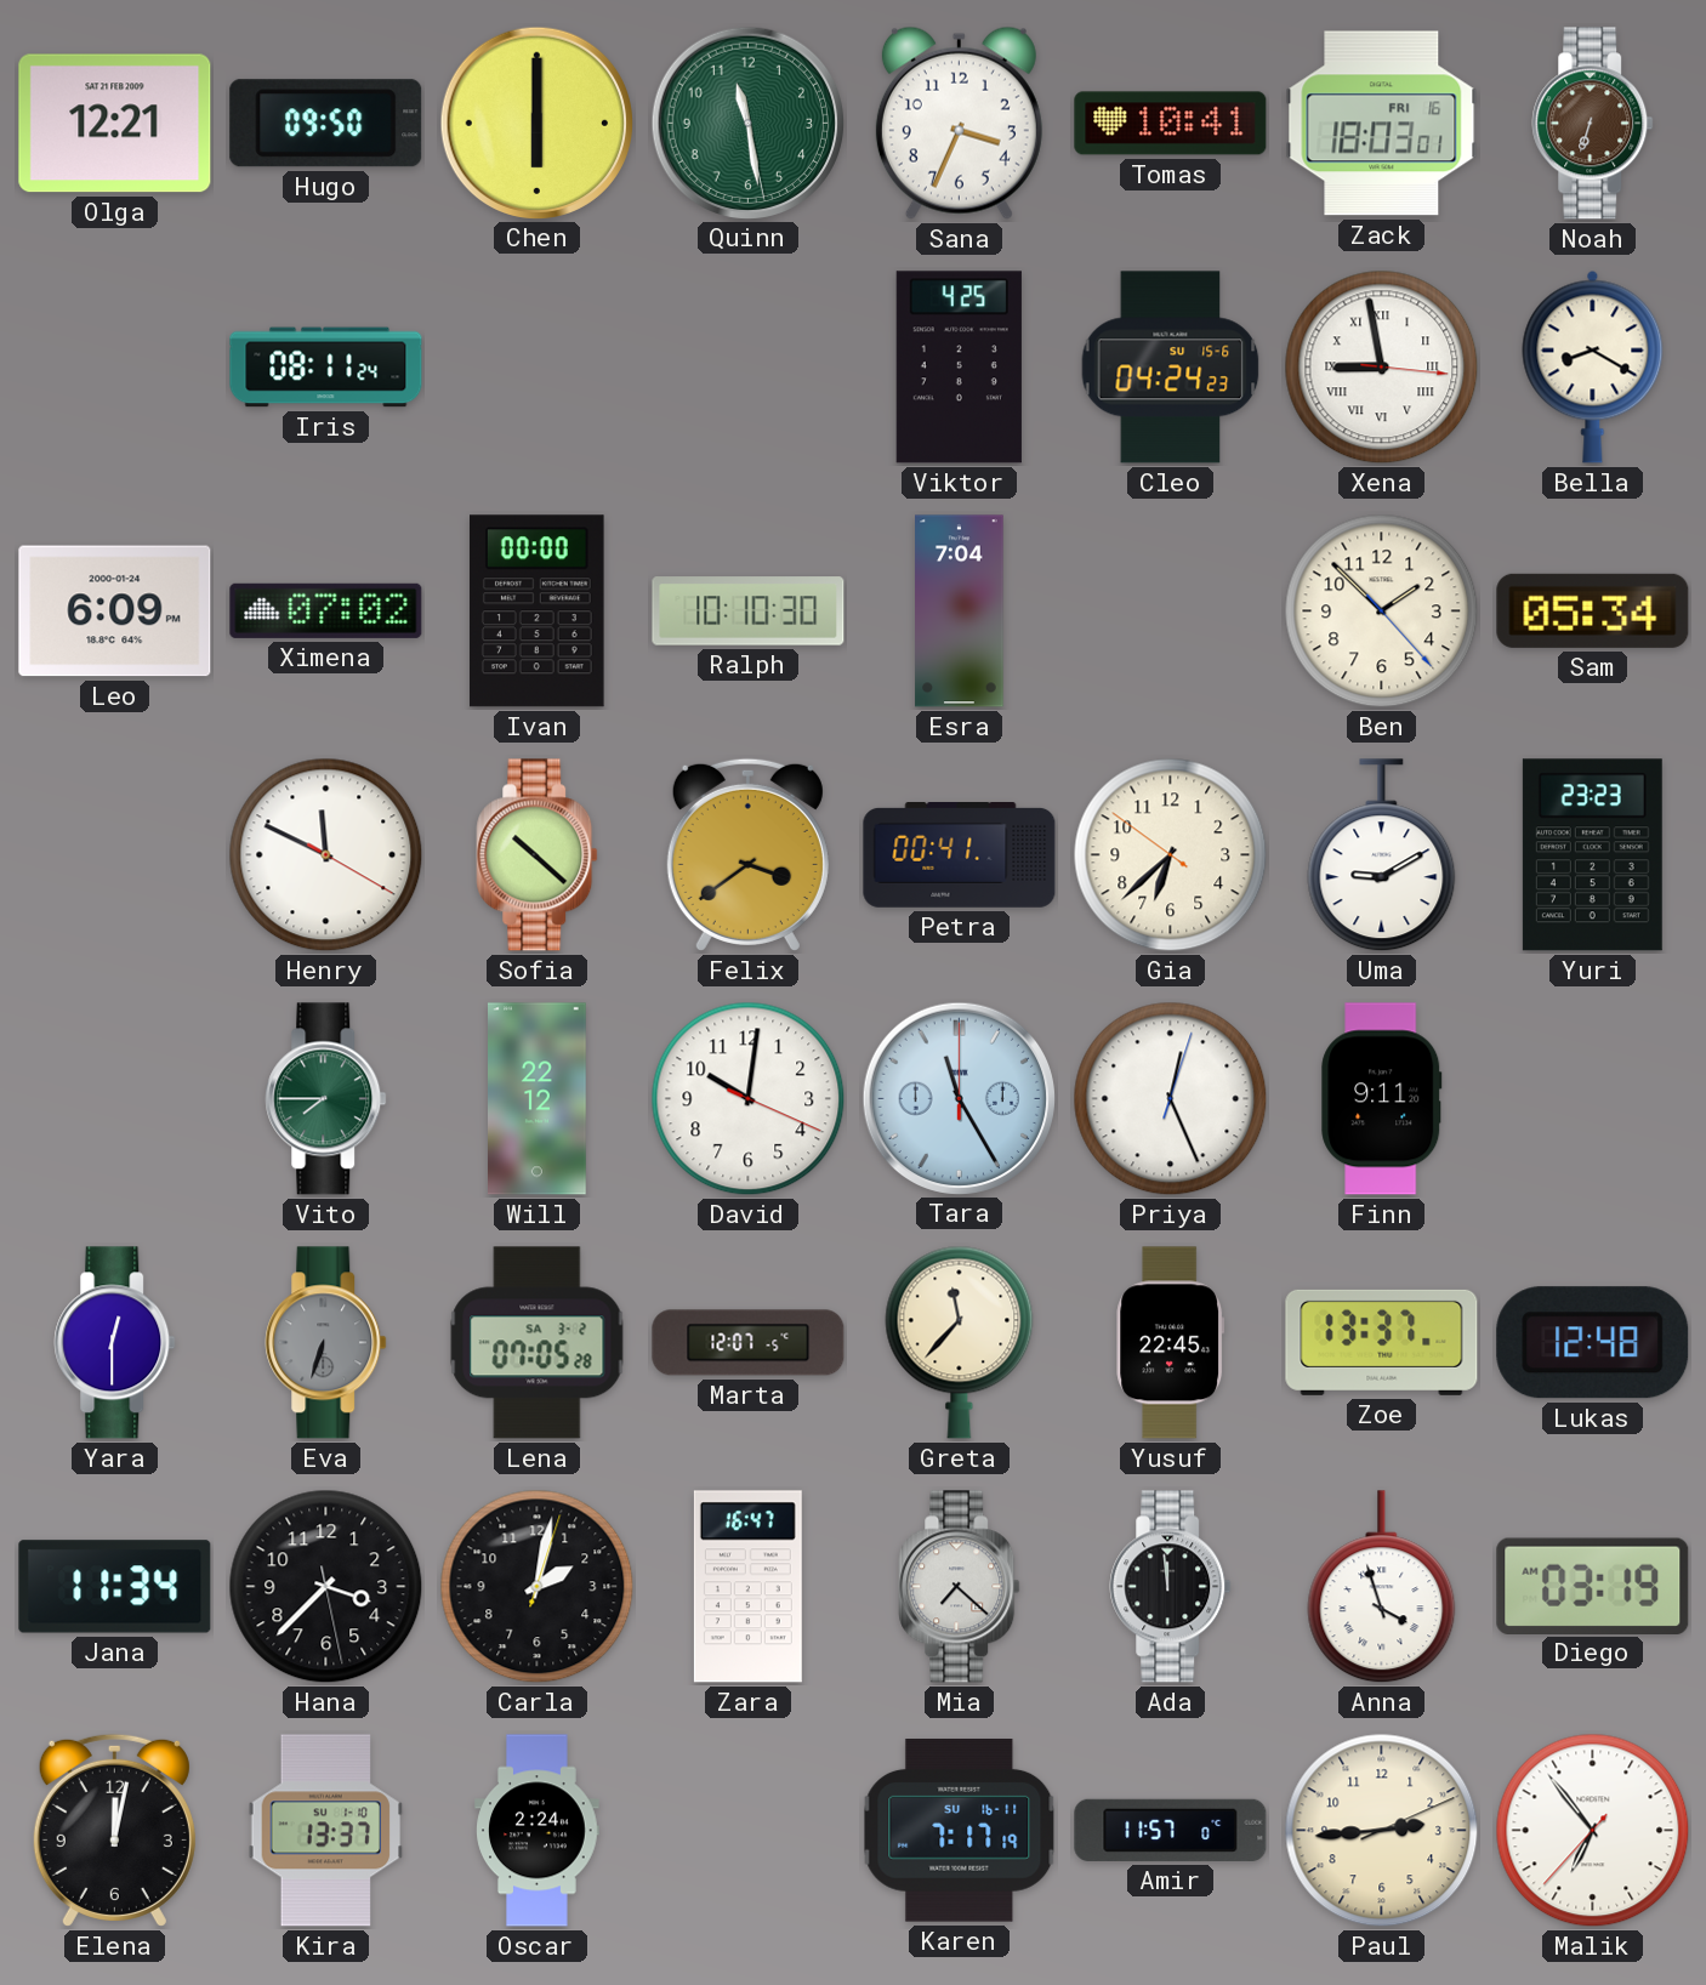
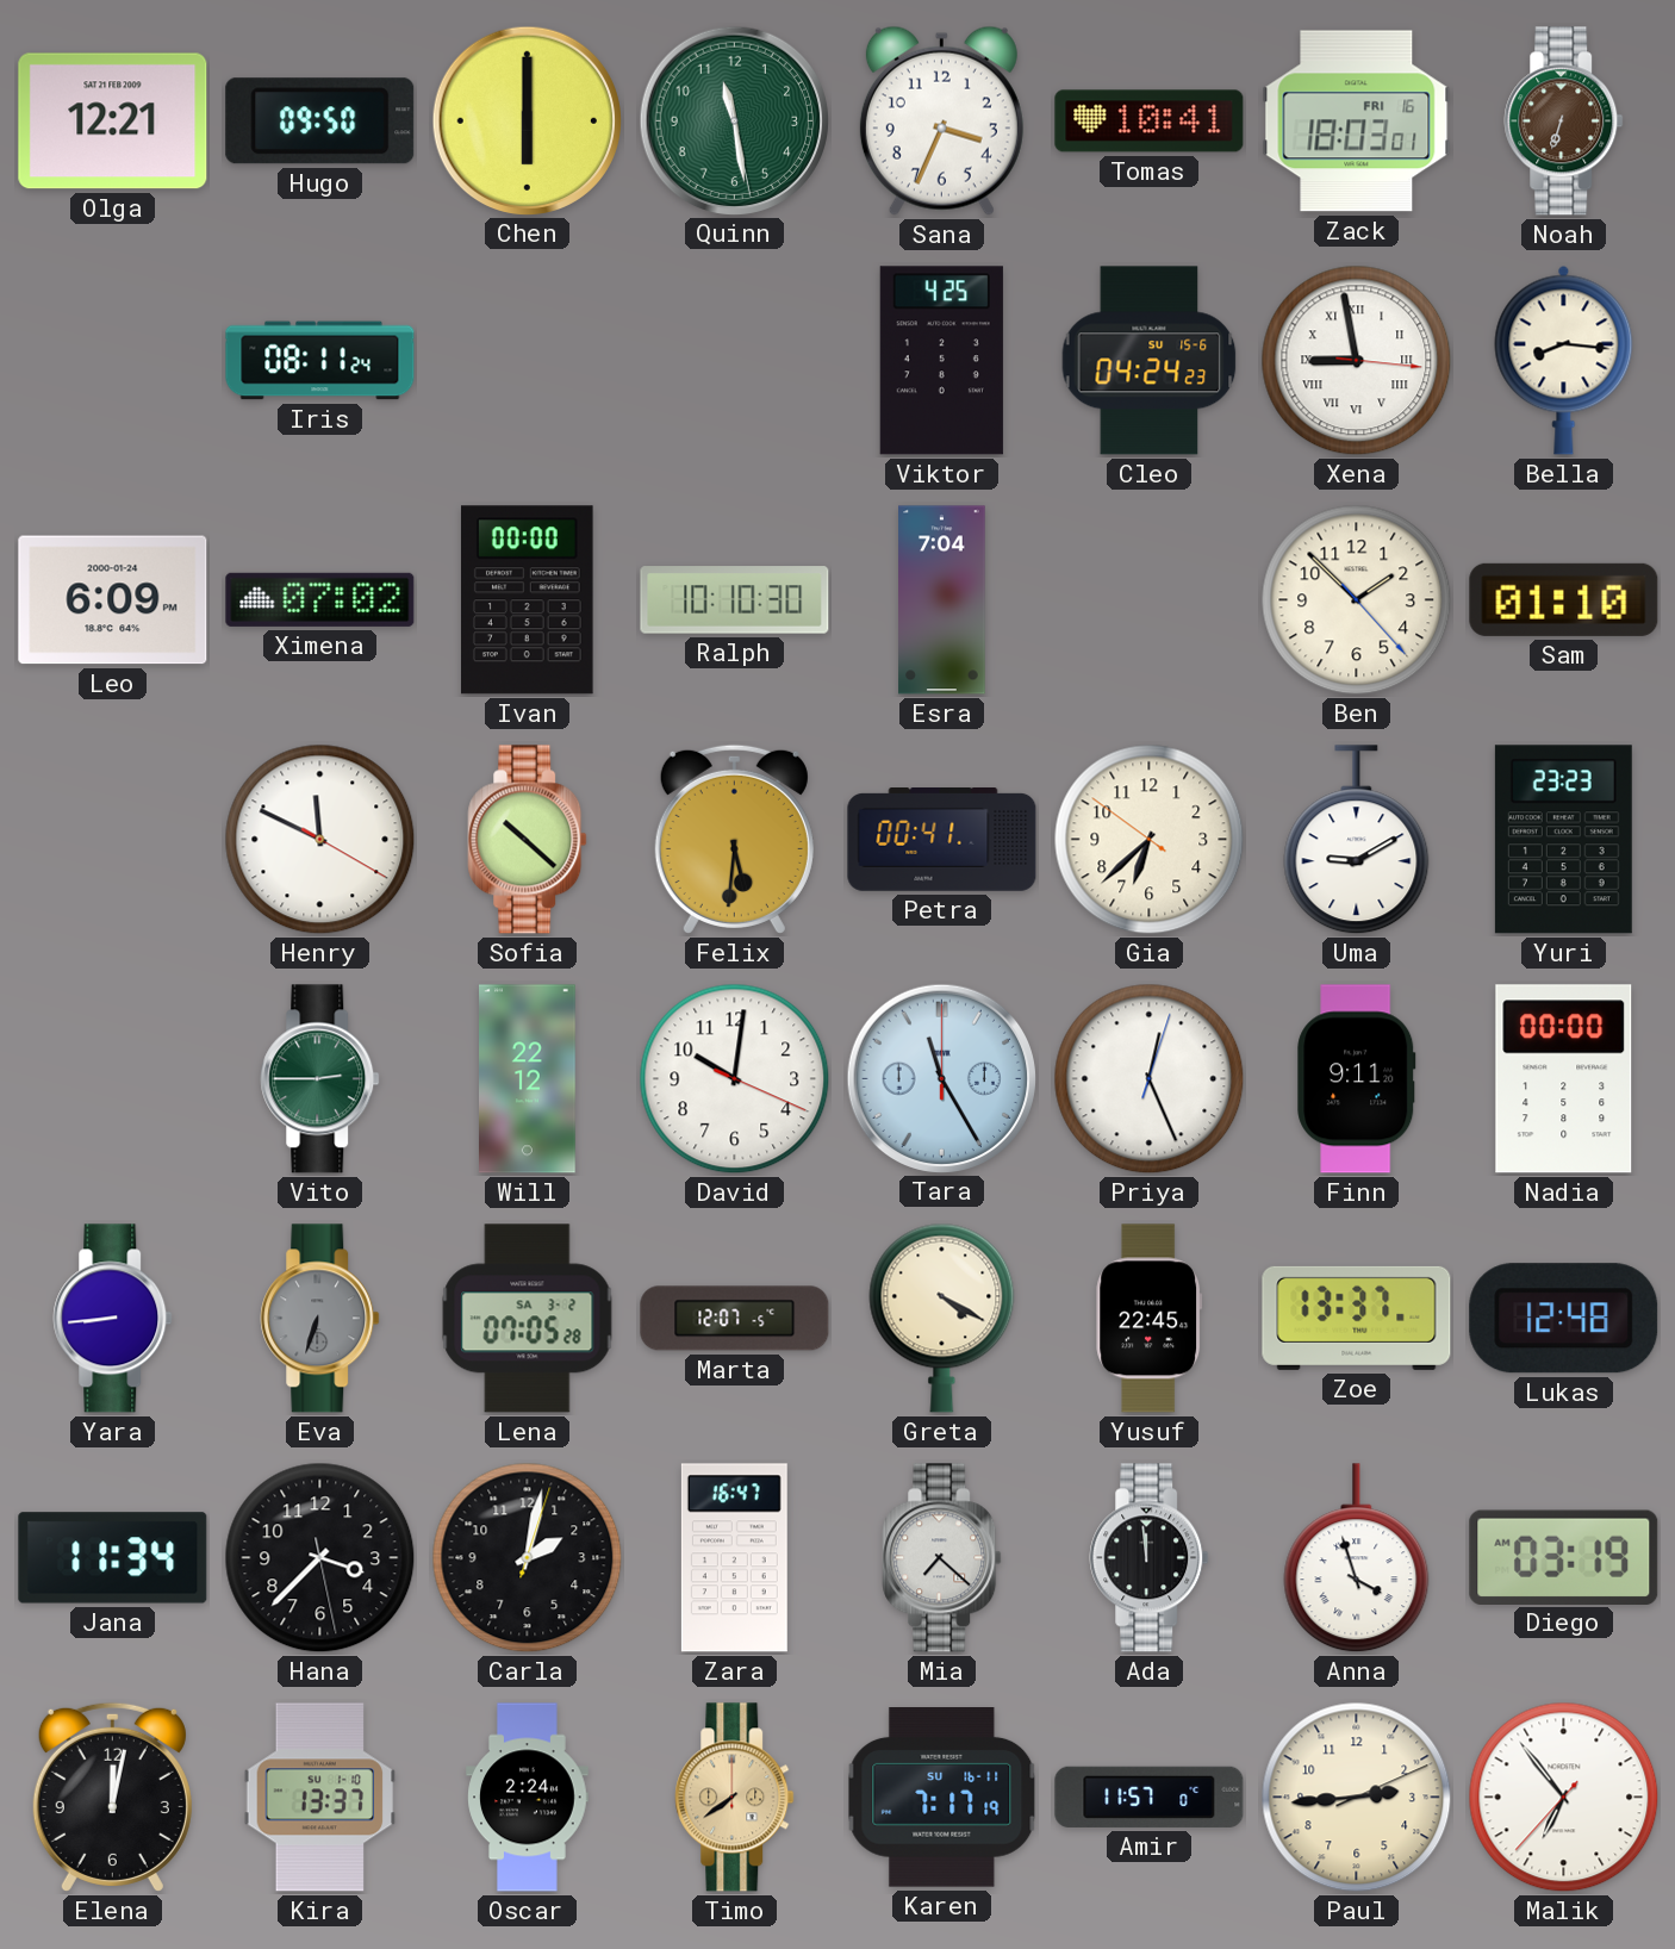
Bella: 8:20 -> 8:16
Sam: 05:34 -> 01:10
Felix: 3:39 -> 5:31
Vito: 7:45 -> 2:45
Nadia: none -> 00:00
Yara: 12:30 -> 8:44
Greta: 11:37 -> 4:20
Timo: none -> 7:39
